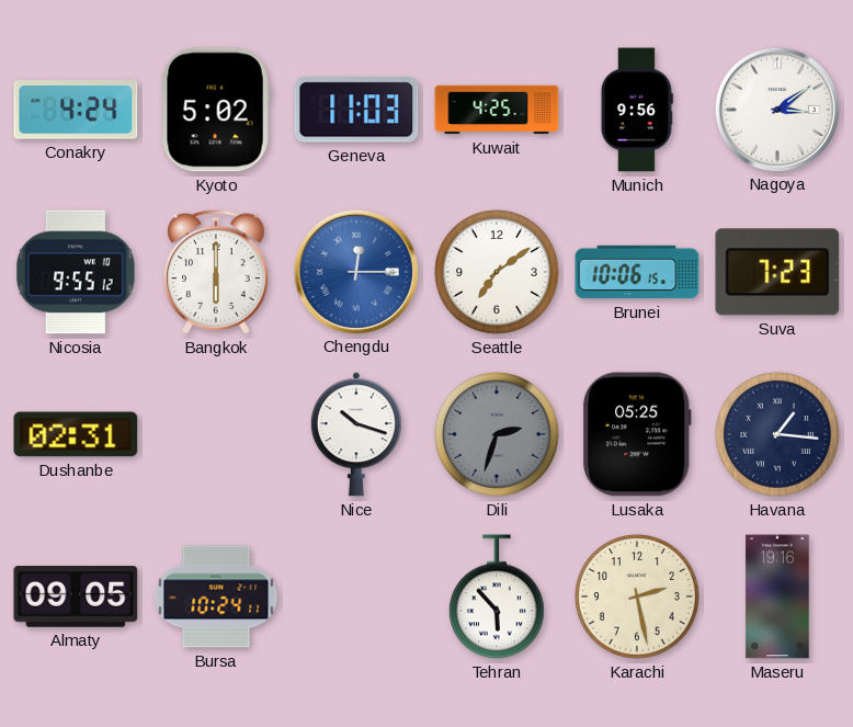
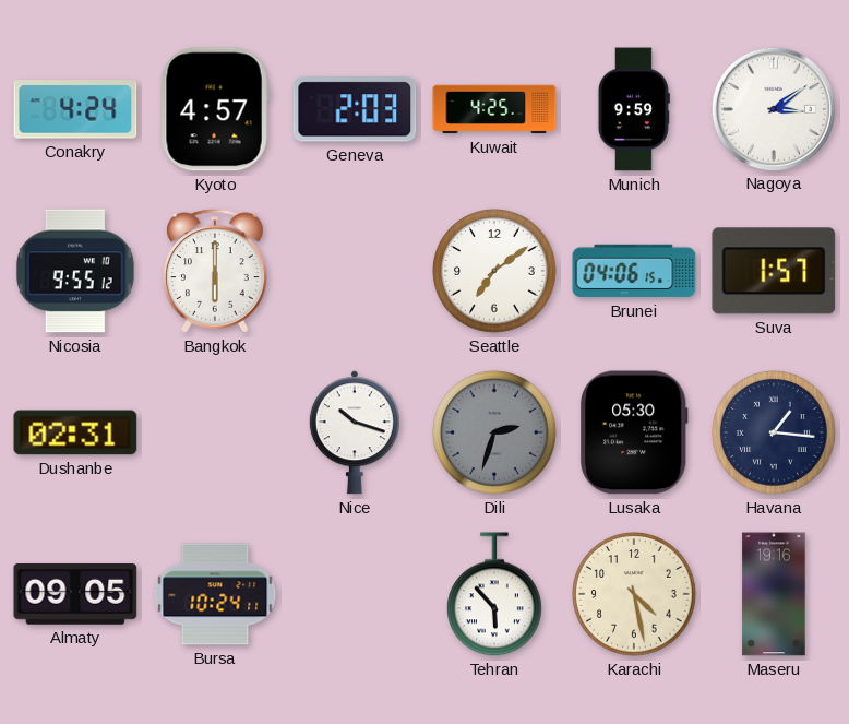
Kyoto: 5:02 -> 4:57
Geneva: 11:03 -> 2:03
Munich: 9:56 -> 9:59
Chengdu: 12:15 -> none
Brunei: 10:06 -> 04:06
Suva: 7:23 -> 1:57
Lusaka: 05:25 -> 05:30
Karachi: 2:28 -> 4:28
